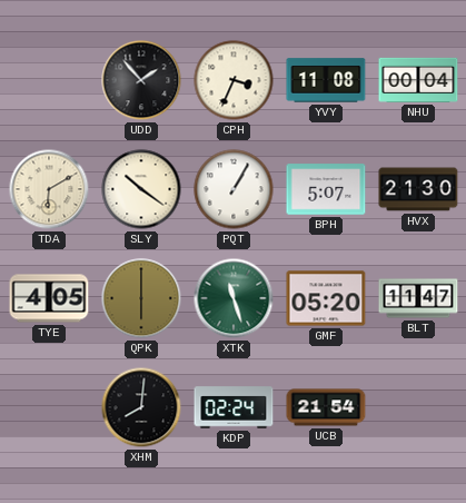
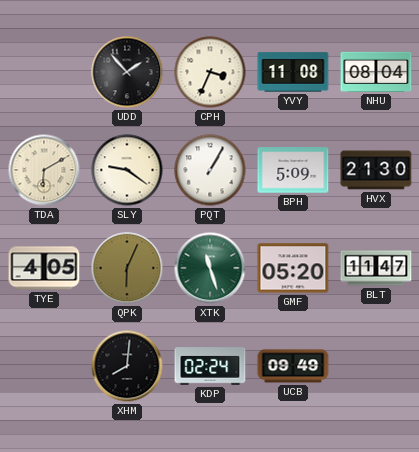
NHU: 00:04 -> 08:04
SLY: 10:21 -> 9:21
BPH: 5:07 -> 5:09
QPK: 6:00 -> 6:04
UCB: 21:54 -> 09:49
